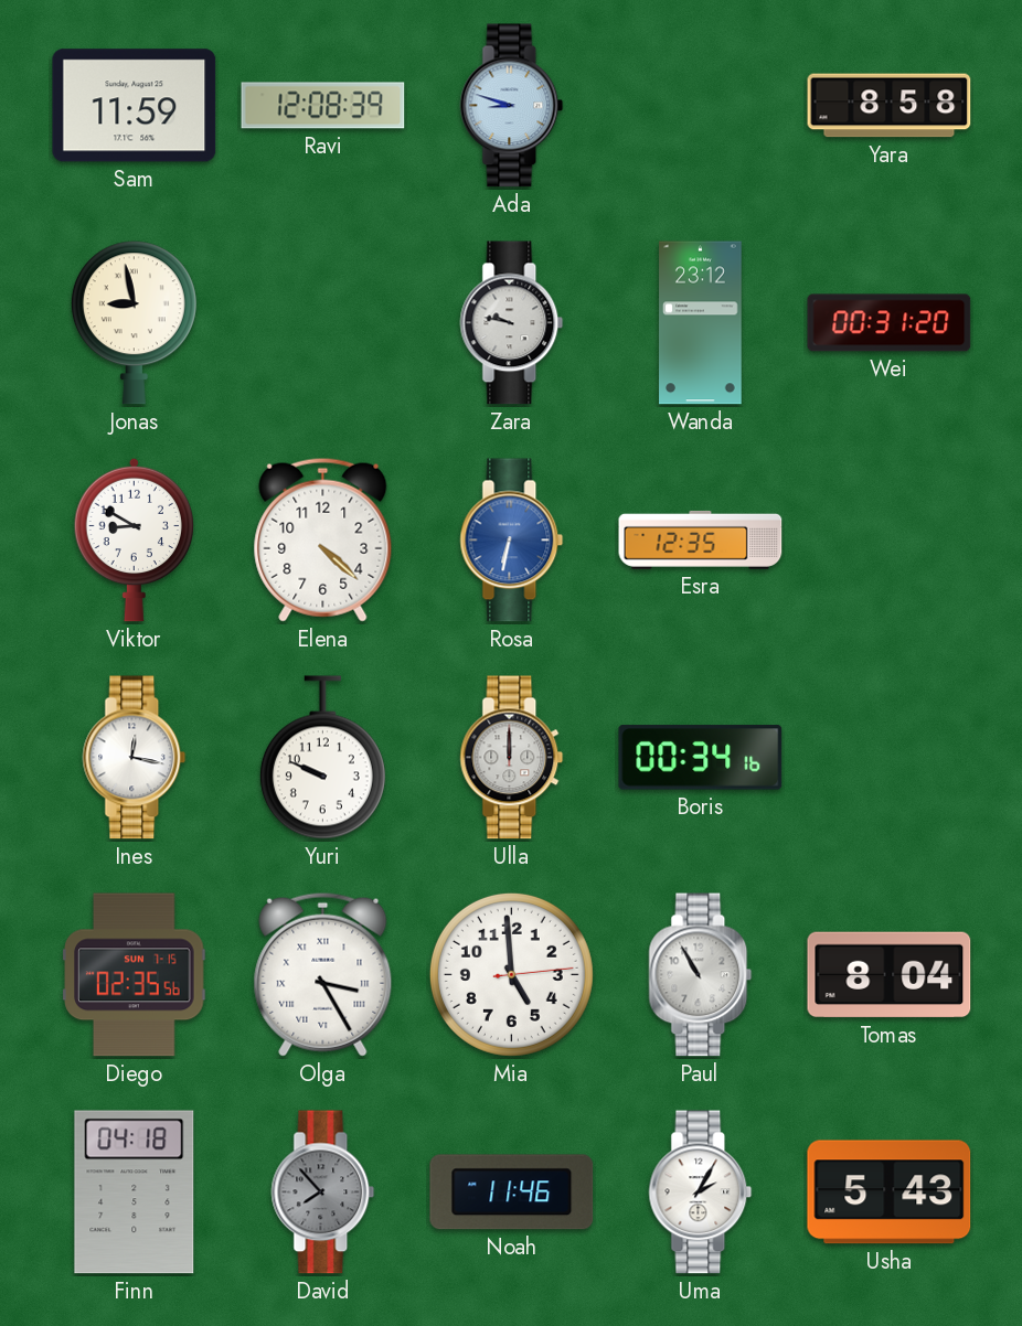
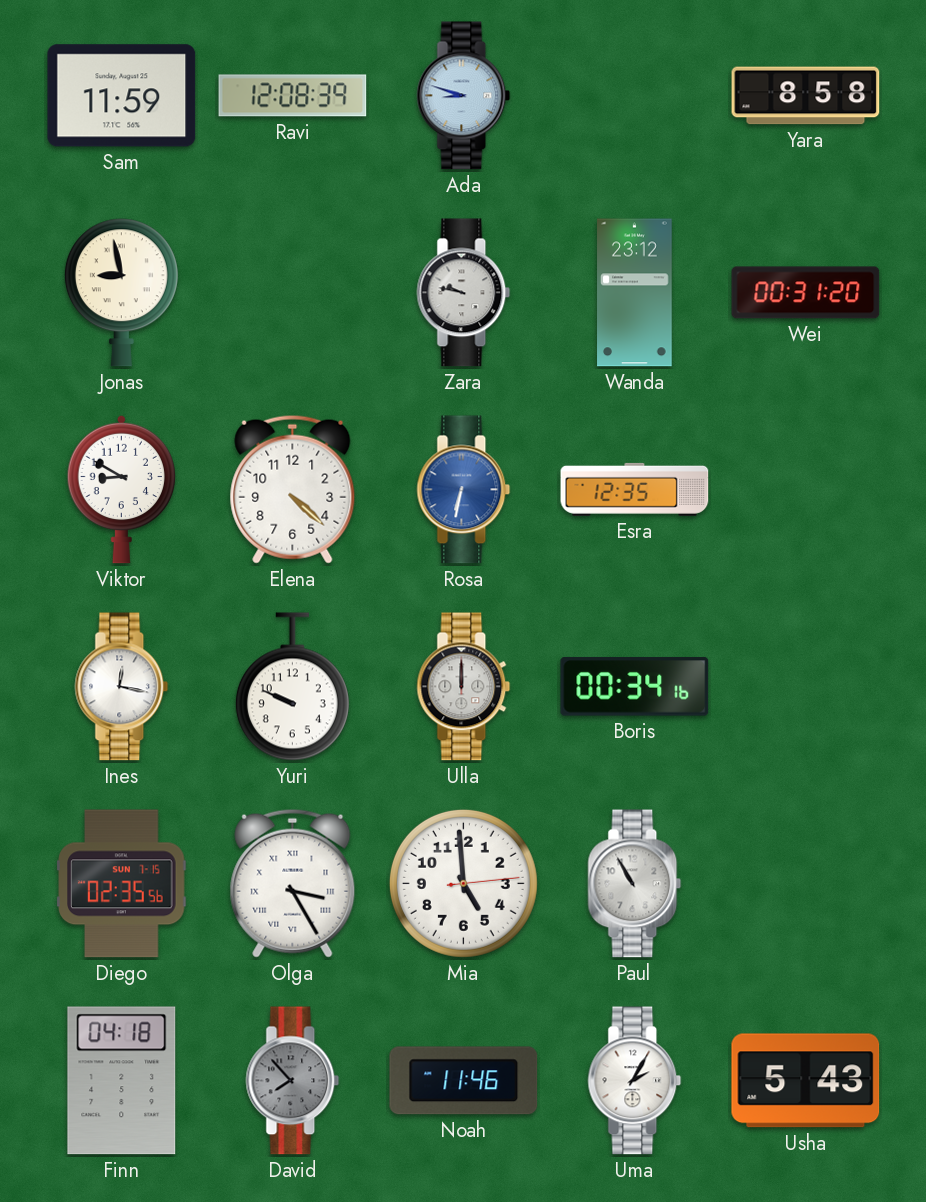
Tomas: 8:04 -> none
